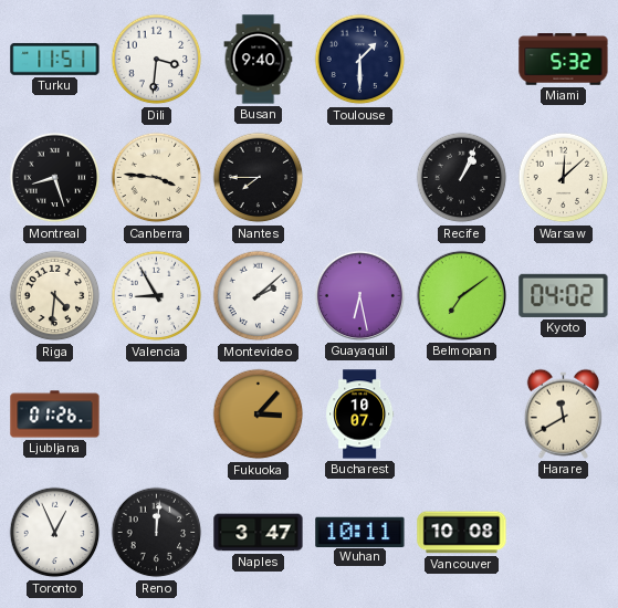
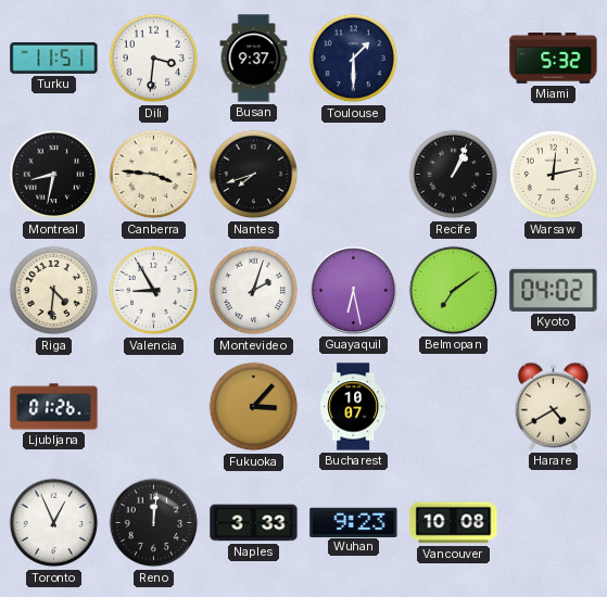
Busan: 9:40 -> 9:37
Montreal: 8:27 -> 8:32
Nantes: 7:45 -> 7:42
Warsaw: 12:08 -> 12:13
Montevideo: 2:08 -> 2:03
Harare: 11:40 -> 4:40
Naples: 3:47 -> 3:33
Wuhan: 10:11 -> 9:23
